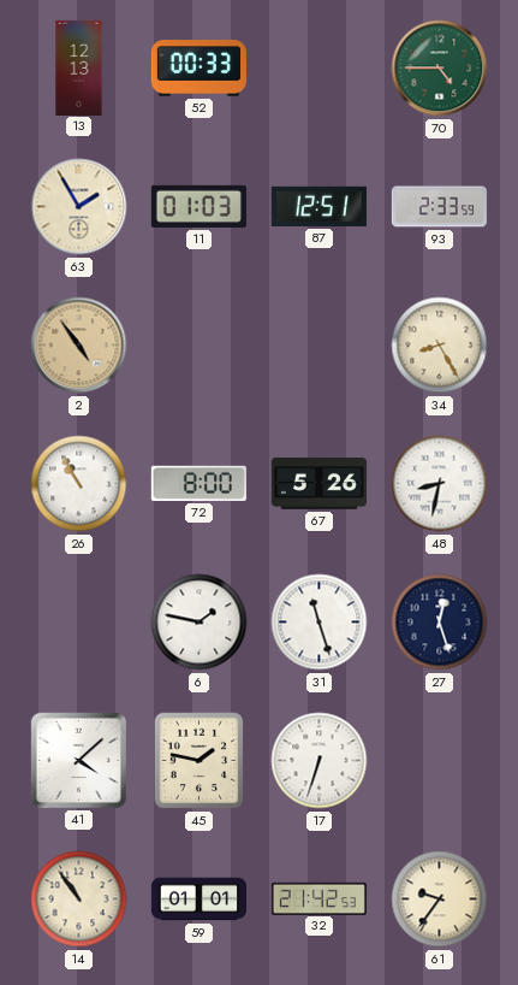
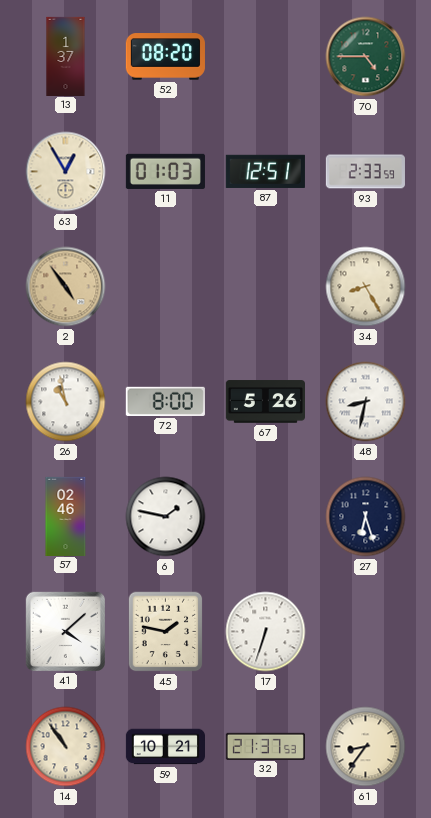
13: 12:13 -> 1:37
52: 00:33 -> 08:20
63: 1:55 -> 12:55
26: 10:55 -> 10:58
57: none -> 02:46
31: 11:27 -> none
27: 12:27 -> 6:27
59: 01:01 -> 10:21
32: 21:42 -> 21:37
61: 9:36 -> 8:36
